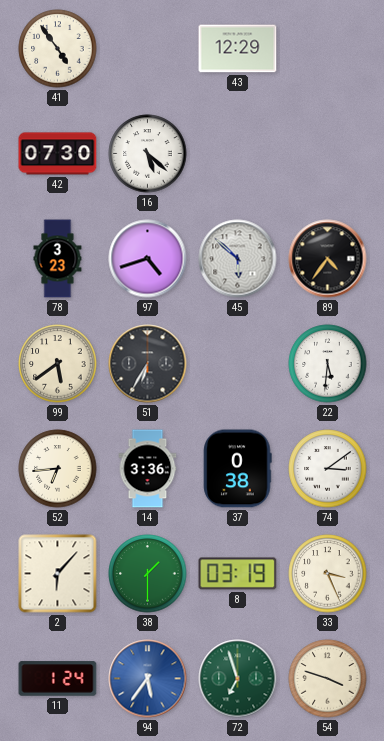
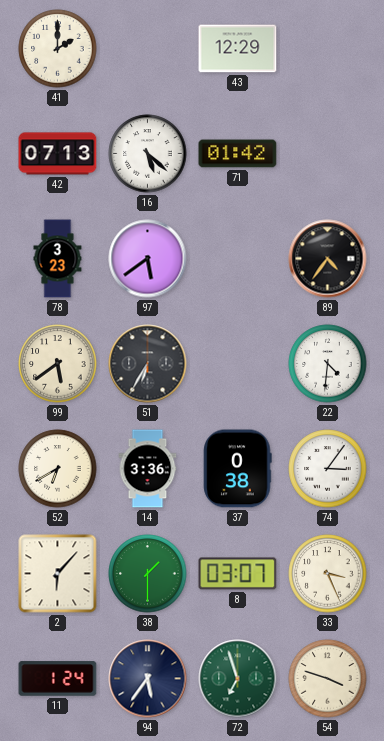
41: 4:54 -> 2:00
42: 07:30 -> 07:13
71: none -> 01:42
97: 4:42 -> 5:39
45: 5:52 -> none
22: 5:31 -> 4:31
52: 6:44 -> 6:40
74: 3:09 -> 3:06
8: 03:19 -> 03:07
94 dial: blue -> navy
